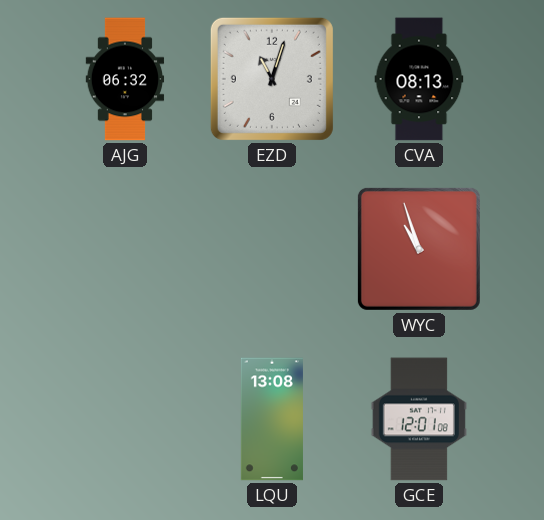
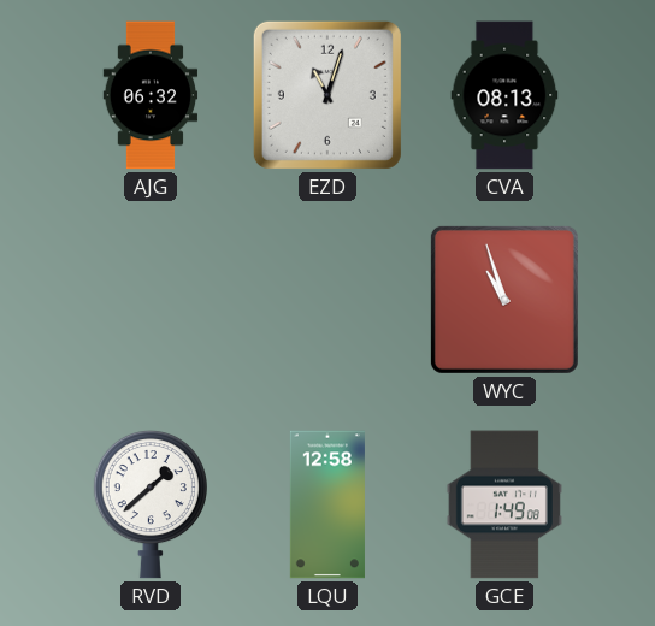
RVD: none -> 1:38
LQU: 13:08 -> 12:58
GCE: 12:01 -> 1:49
